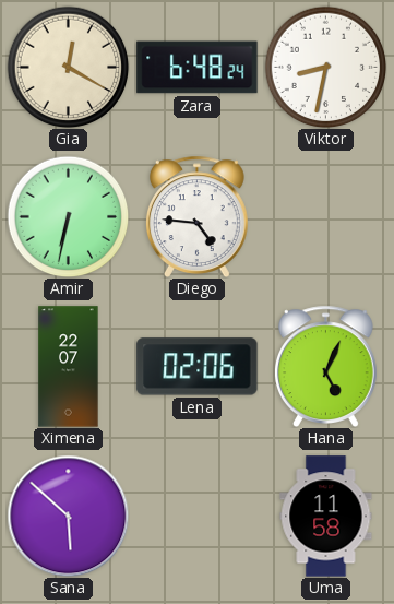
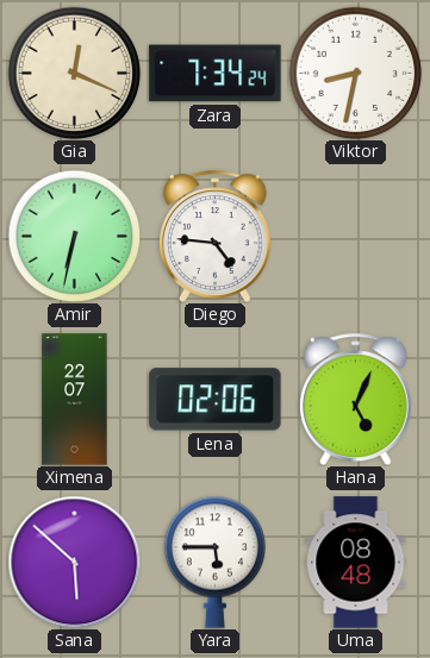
Gia: 12:20 -> 12:19
Zara: 6:48 -> 7:34
Yara: none -> 5:45
Uma: 11:58 -> 08:48
